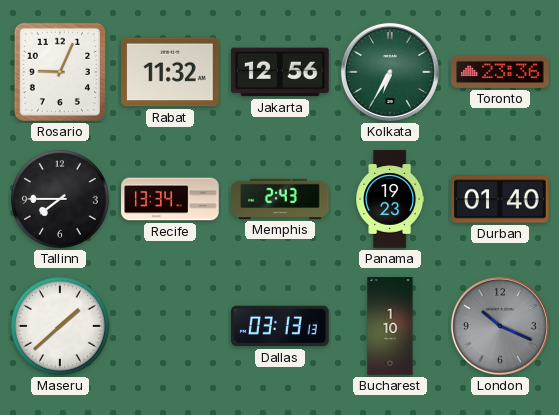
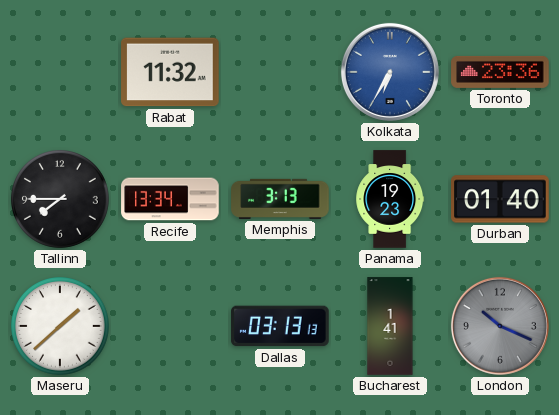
Rosario: 9:04 -> none
Jakarta: 12:56 -> none
Kolkata dial: green -> blue
Memphis: 2:43 -> 3:13
Bucharest: 1:10 -> 1:41
